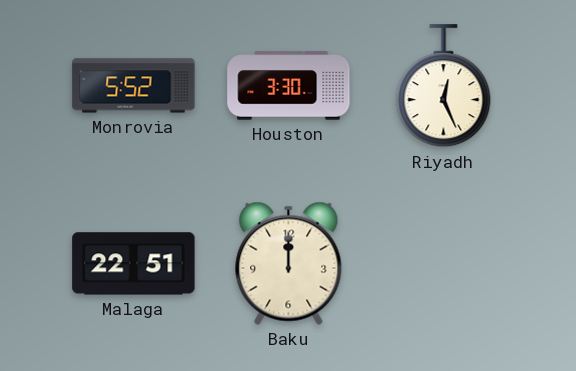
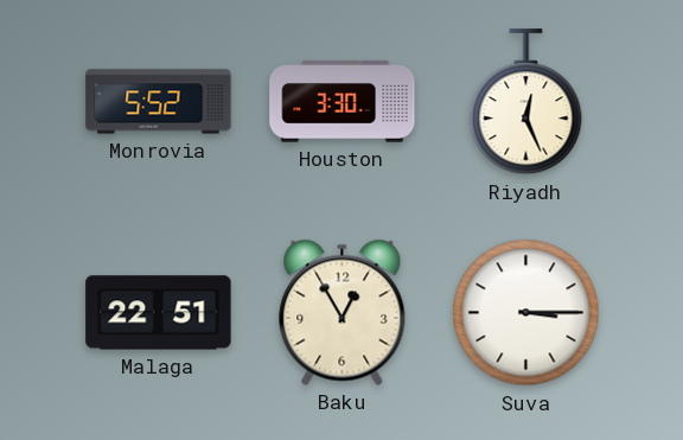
Baku: 12:00 -> 12:55
Suva: none -> 3:15
